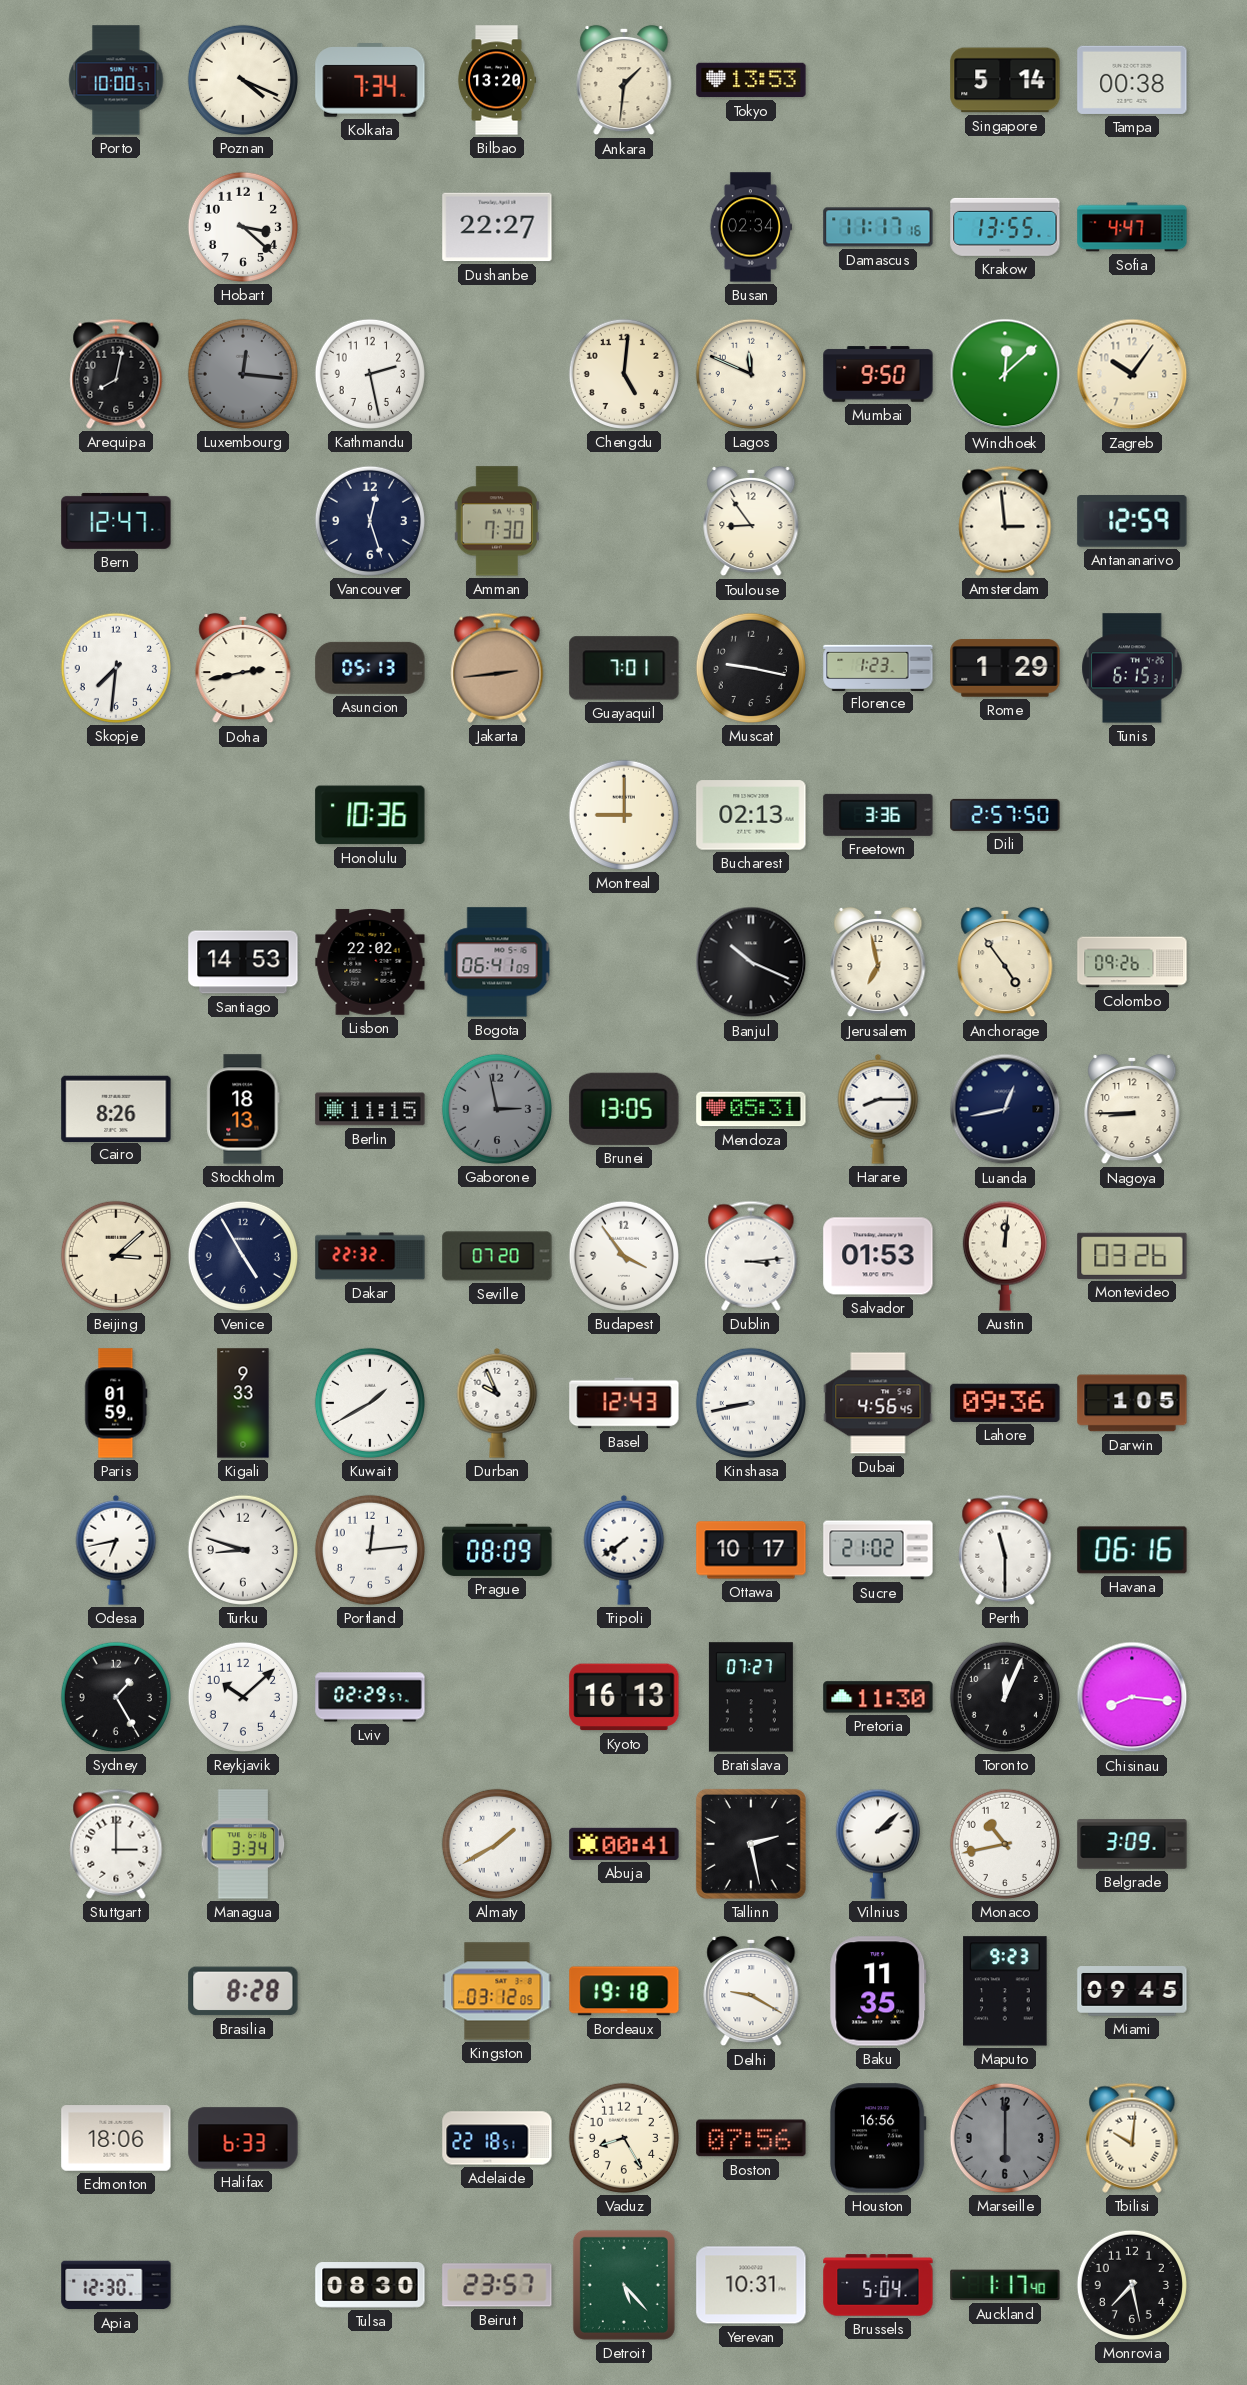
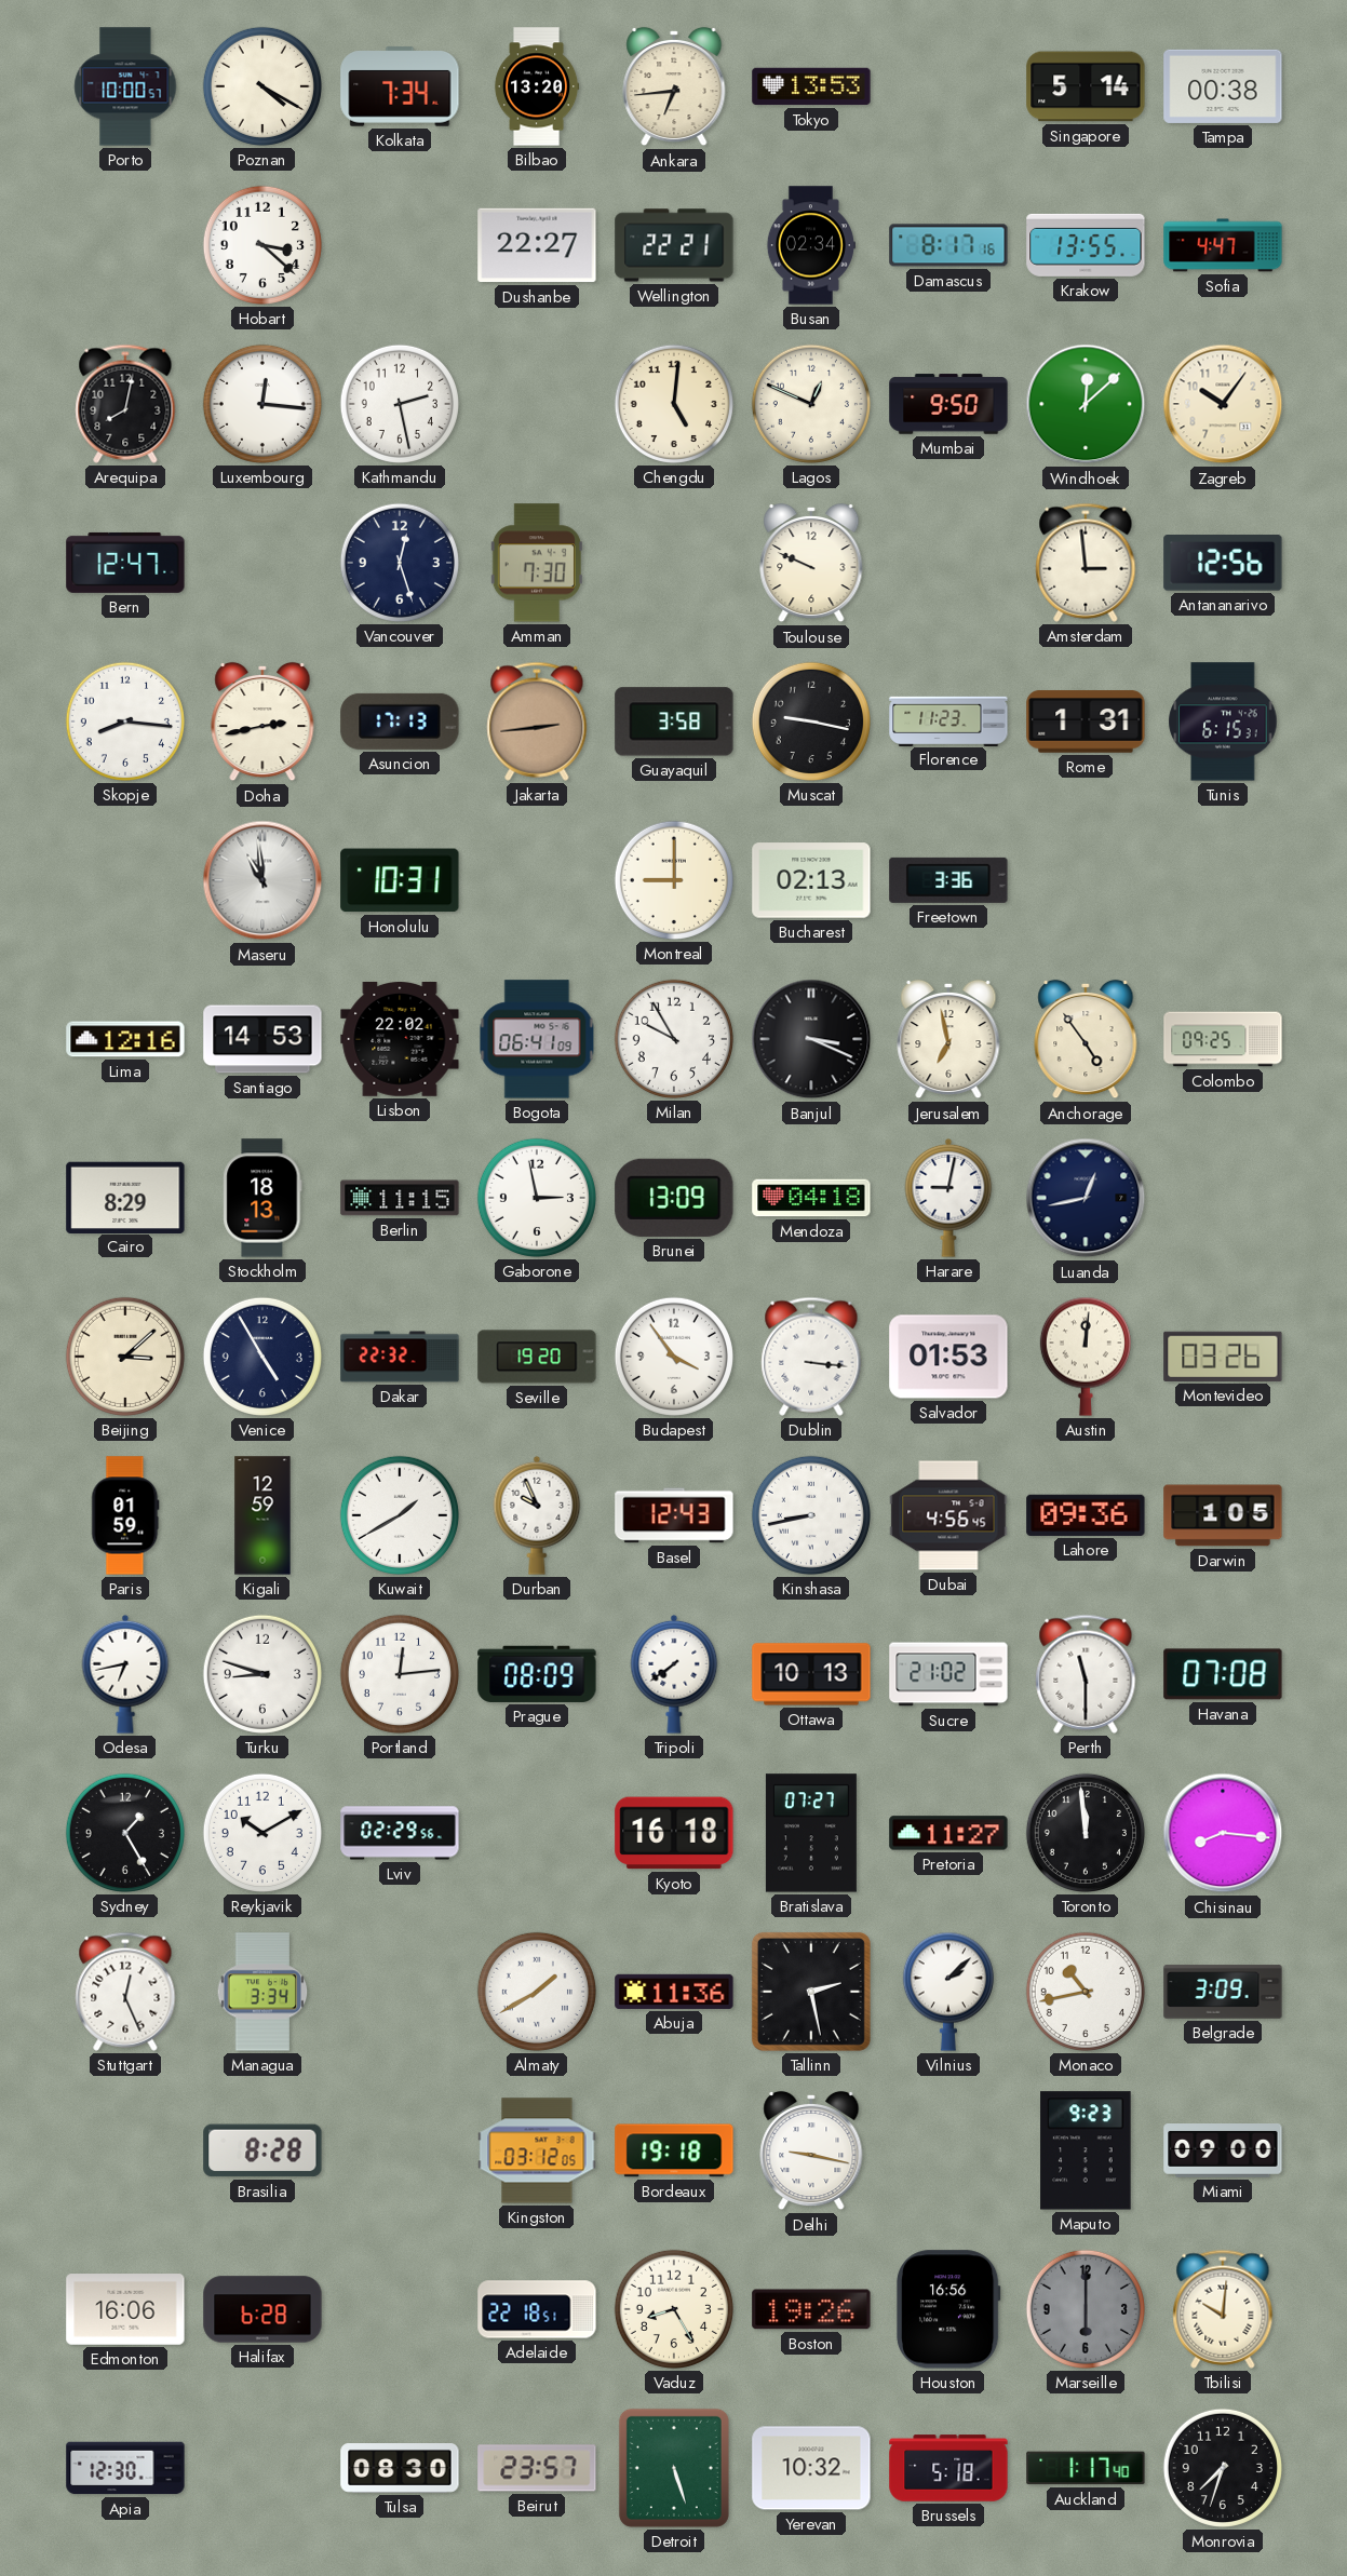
Poznan: 4:19 -> 4:20
Ankara: 1:31 -> 6:44
Wellington: none -> 22:21
Damascus: 11:17 -> 8:17
Luxembourg dial: grey -> white
Lagos: 11:49 -> 12:49
Toulouse: 8:54 -> 9:49
Antananarivo: 12:59 -> 12:56
Skopje: 7:31 -> 8:16
Asuncion: 05:13 -> 17:13
Guayaquil: 7:01 -> 3:58
Florence: 1:23 -> 11:23
Rome: 1:29 -> 1:31
Maseru: none -> 10:59
Honolulu: 10:36 -> 10:31
Dili: 2:57 -> none
Lima: none -> 12:16
Milan: none -> 9:55
Banjul: 10:19 -> 3:19
Colombo: 09:26 -> 09:25
Cairo: 8:26 -> 8:29
Gaborone dial: grey -> white
Brunei: 13:05 -> 13:09
Mendoza: 05:31 -> 04:18
Harare: 8:15 -> 9:02
Nagoya: 8:45 -> none
Seville: 07:20 -> 19:20
Dublin: 3:14 -> 3:16
Kigali: 9:33 -> 12:59
Ottawa: 10:17 -> 10:13
Havana: 06:16 -> 07:08
Reykjavik: 10:08 -> 10:10
Lviv: 02:29:57 -> 02:29:56
Kyoto: 16:13 -> 16:18
Pretoria: 11:30 -> 11:27
Toronto: 12:04 -> 11:59
Stuttgart: 3:00 -> 12:26
Abuja: 00:41 -> 11:36
Delhi: 9:20 -> 9:17
Baku: 11:35 -> none
Miami: 09:45 -> 09:00
Edmonton: 18:06 -> 16:06
Halifax: 6:33 -> 6:28
Boston: 07:56 -> 19:26
Detroit: 5:23 -> 5:27
Yerevan: 10:31 -> 10:32
Brussels: 5:04 -> 5:18
Monrovia: 7:28 -> 7:33
